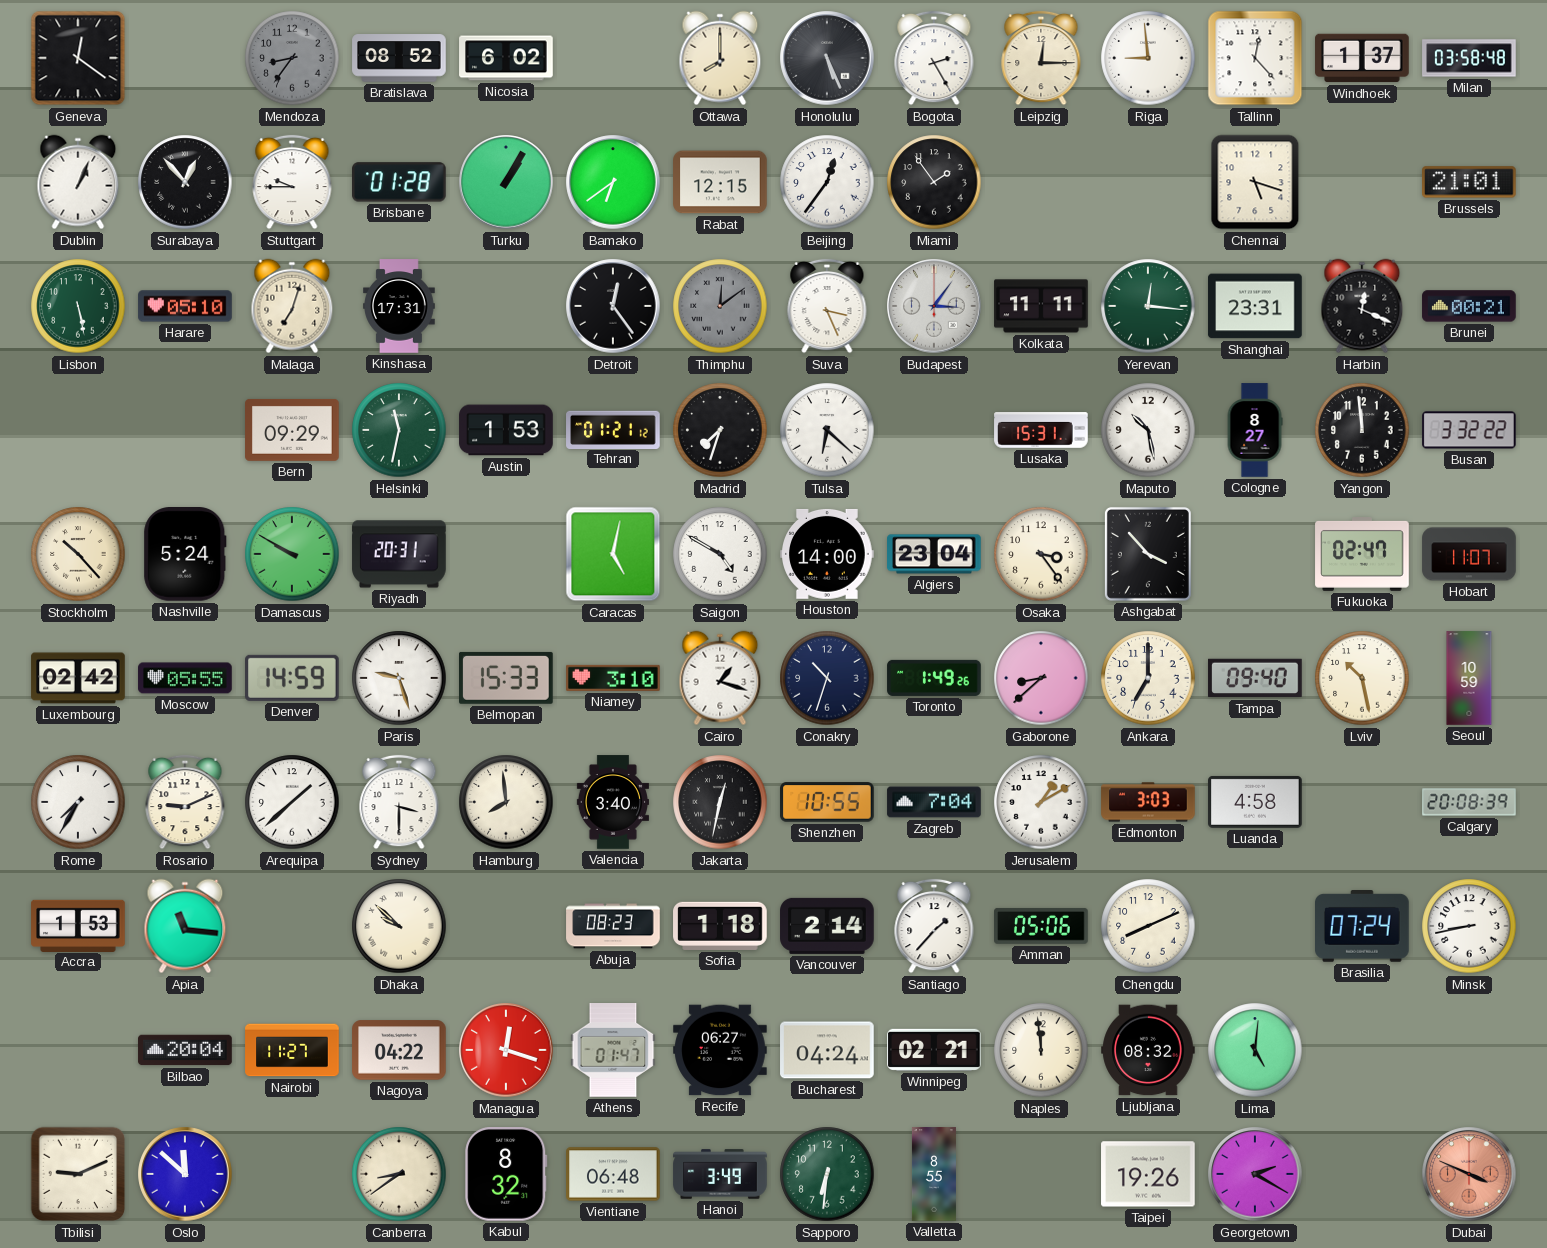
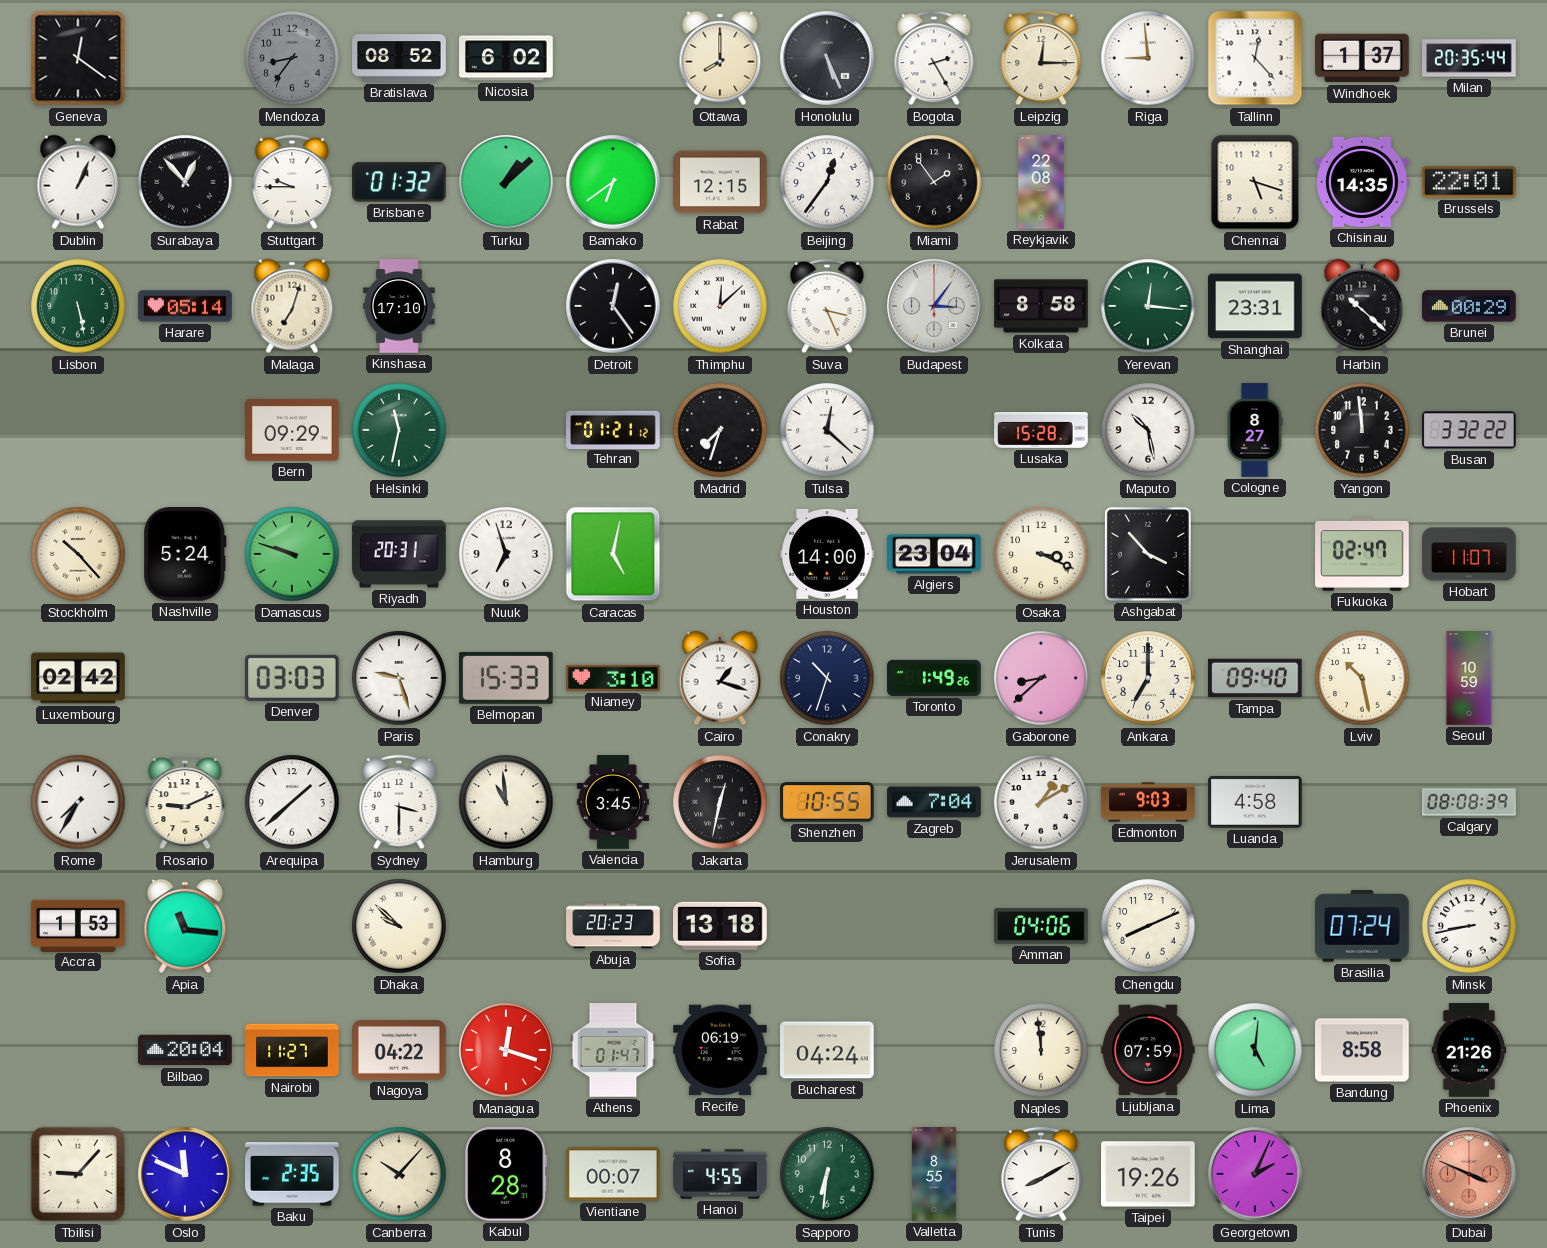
Milan: 03:58 -> 20:35
Brisbane: 01:28 -> 01:32
Turku: 1:05 -> 1:08
Reykjavik: none -> 22:08
Chisinau: none -> 14:35
Brussels: 21:01 -> 22:01
Harare: 05:10 -> 05:14
Kinshasa: 17:31 -> 17:10
Thimphu: 12:09 -> 12:08
Thimphu dial: grey -> white
Kolkata: 11:11 -> 8:58
Harbin: 12:19 -> 10:22
Brunei: 00:21 -> 00:29
Austin: 1:53 -> none
Tulsa: 6:22 -> 12:22
Lusaka: 15:31 -> 15:28
Damascus: 9:50 -> 9:48
Nuuk: none -> 6:57
Saigon: 4:50 -> none
Osaka: 3:24 -> 3:19
Moscow: 05:55 -> none
Denver: 14:59 -> 03:03
Hamburg: 7:59 -> 10:59
Valencia: 3:40 -> 3:45
Edmonton: 3:03 -> 9:03
Calgary: 20:08 -> 08:08
Abuja: 08:23 -> 20:23
Sofia: 1:18 -> 13:18
Vancouver: 2:14 -> none
Santiago: 1:37 -> none
Amman: 05:06 -> 04:06
Recife: 06:27 -> 06:19
Winnipeg: 02:21 -> none
Ljubljana: 08:32 -> 07:59
Bandung: none -> 8:58
Phoenix: none -> 21:26
Tbilisi: 9:11 -> 9:07
Oslo: 11:52 -> 11:49
Baku: none -> 2:35
Canberra: 8:39 -> 10:07
Kabul: 8:32 -> 8:28
Vientiane: 06:48 -> 00:07
Hanoi: 3:49 -> 4:55
Tunis: none -> 8:10
Georgetown: 2:20 -> 2:04
